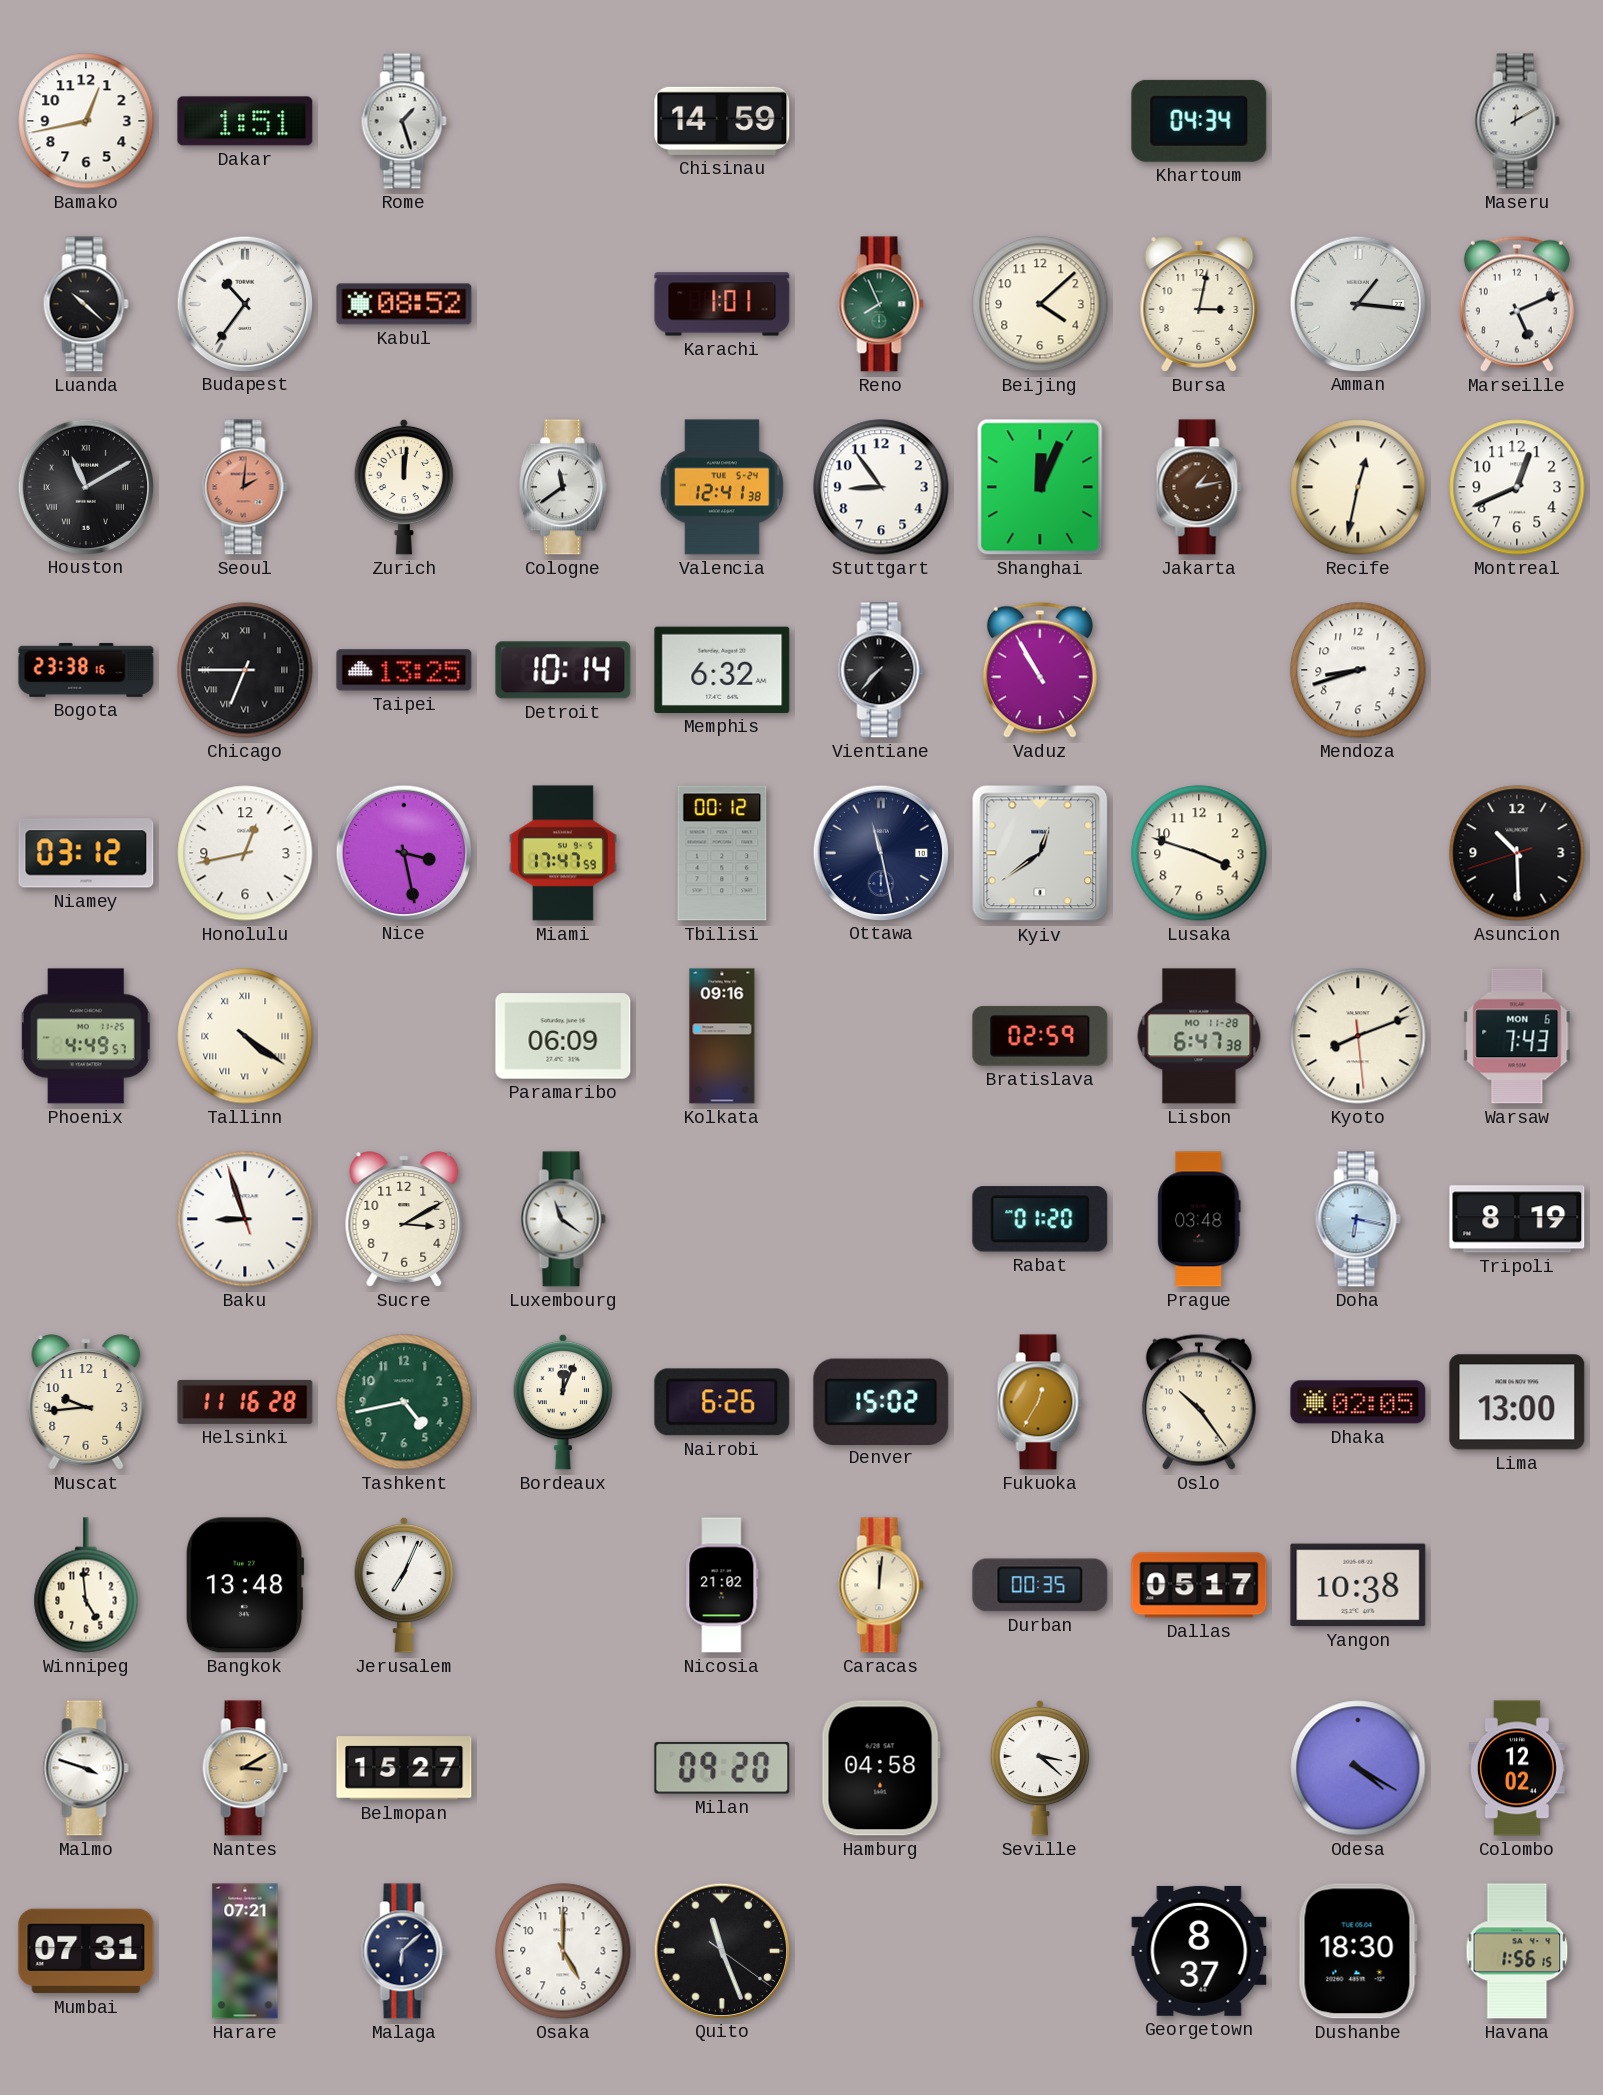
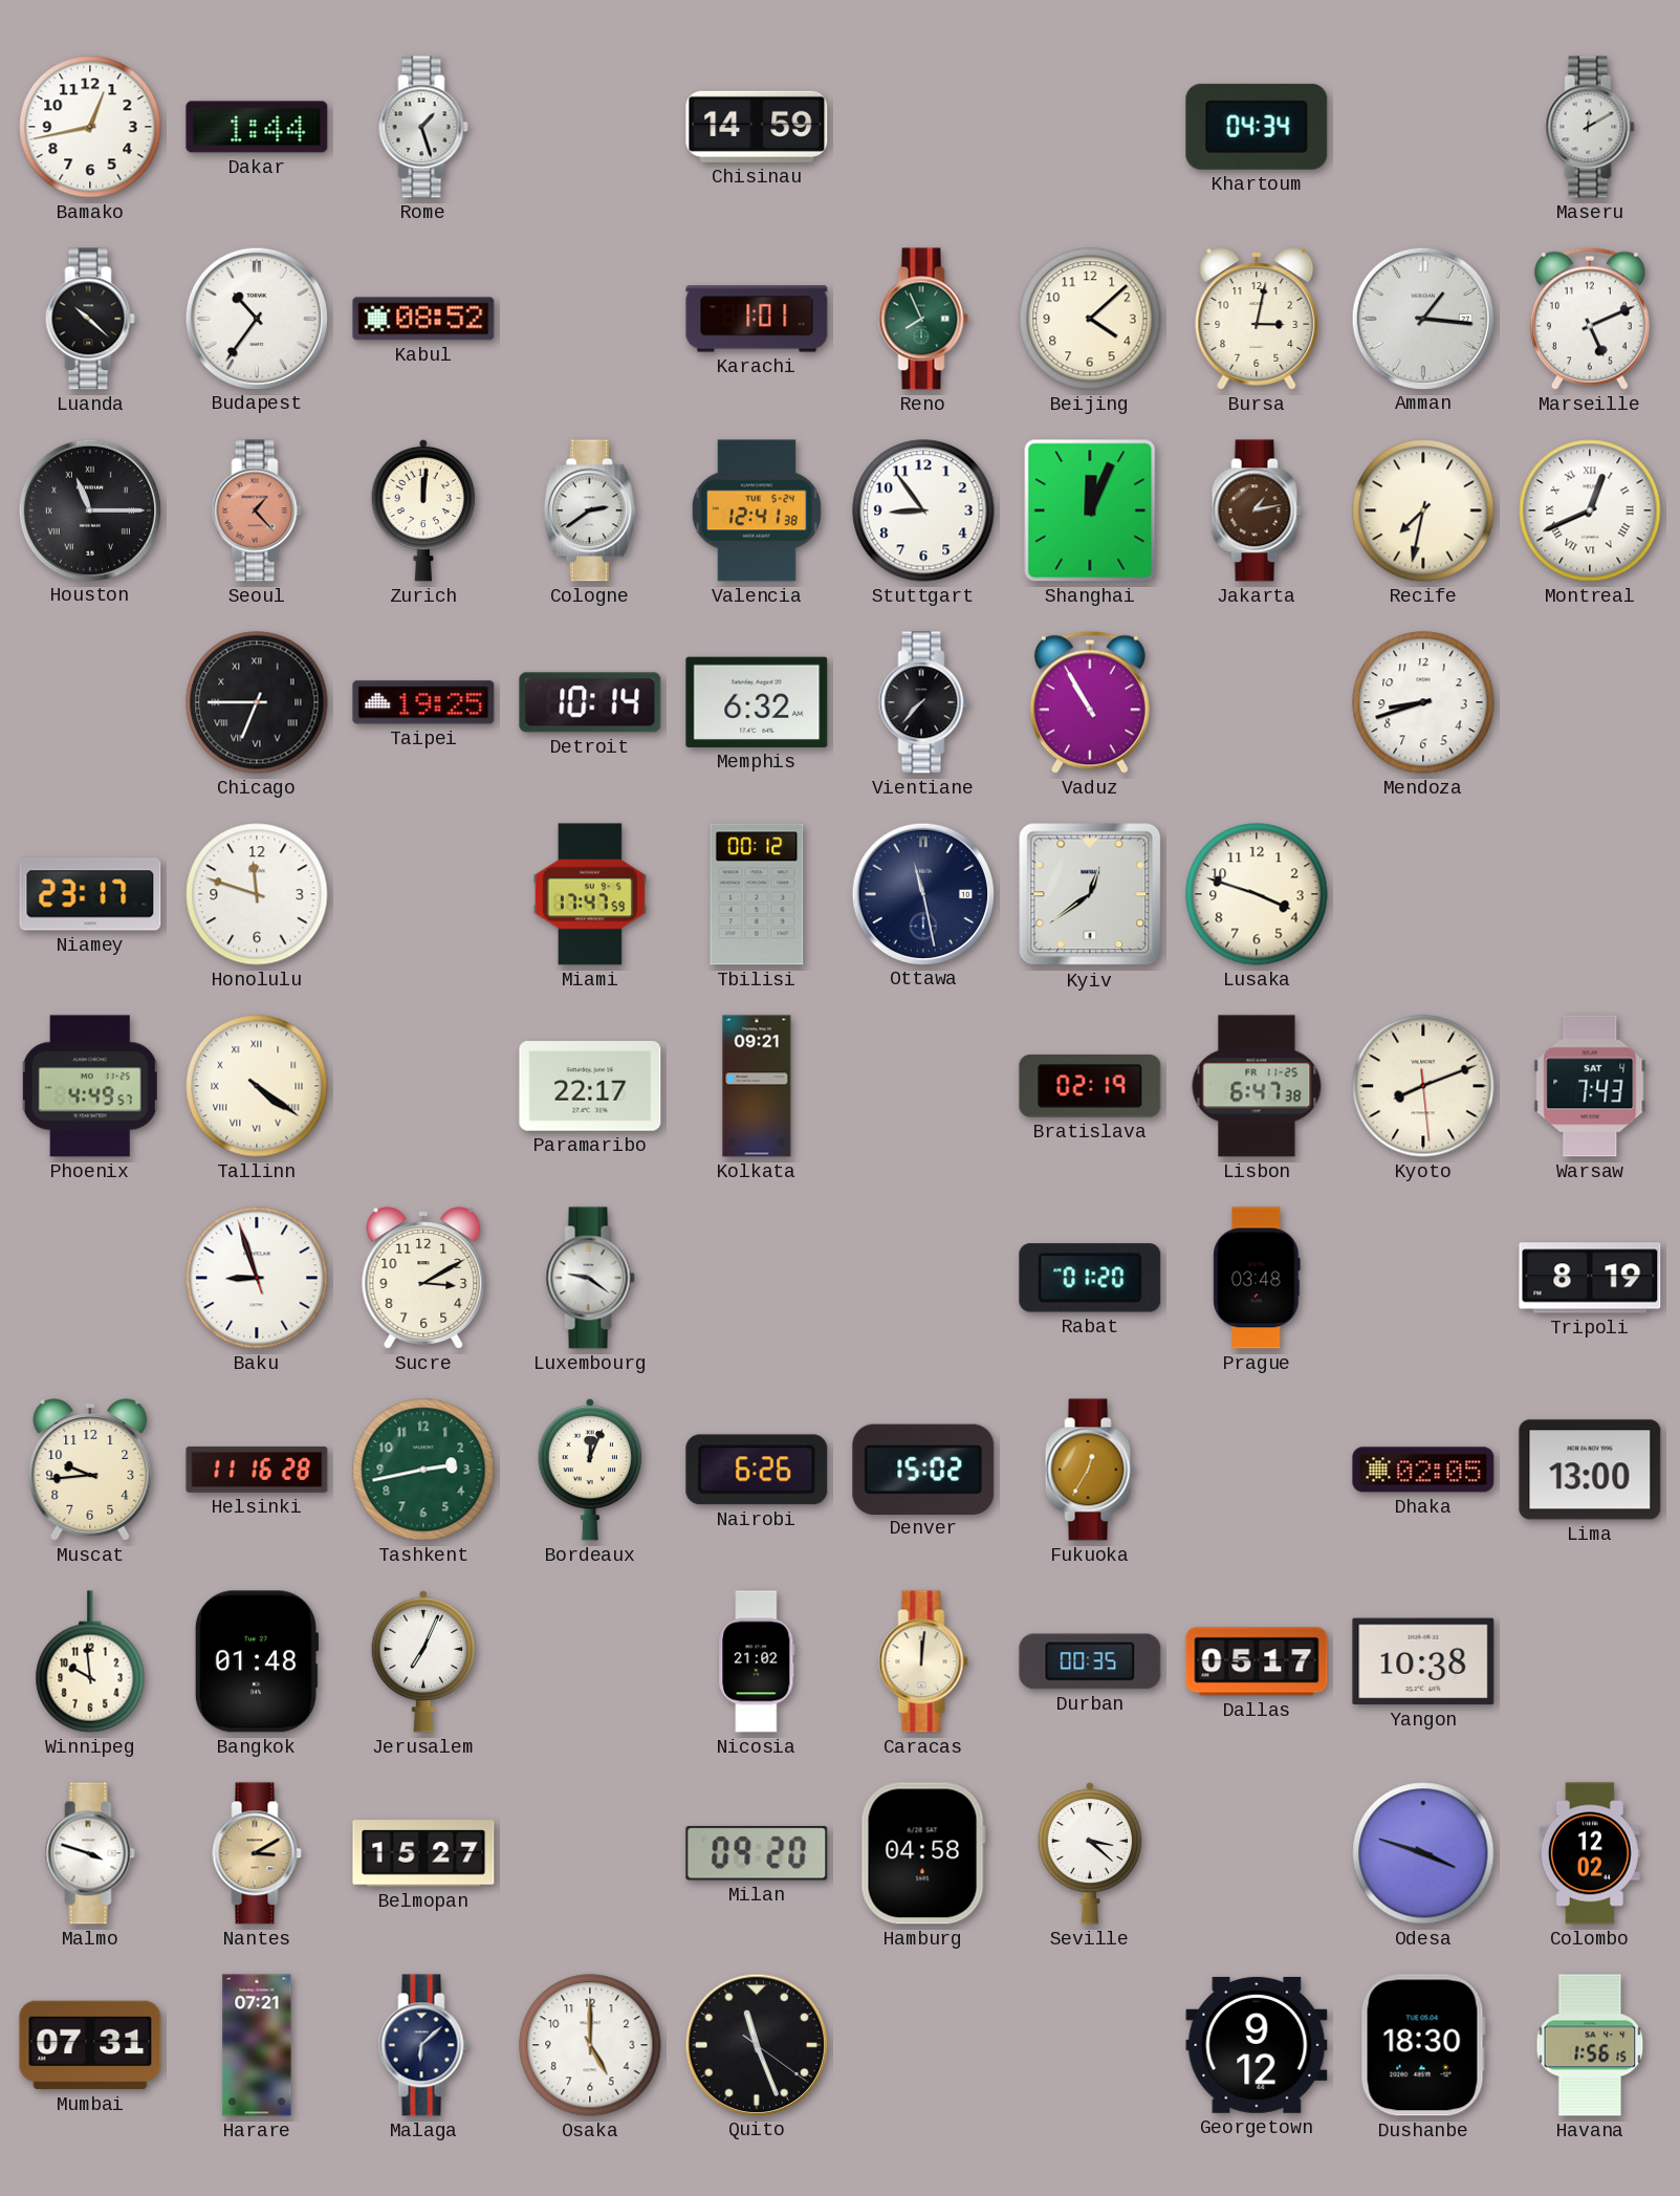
Dakar: 1:51 -> 1:44
Houston: 11:10 -> 11:15
Seoul: 2:01 -> 1:23
Cologne: 11:39 -> 2:39
Recife: 12:32 -> 7:32
Montreal numerals: Arabic -> Roman
Bogota: 23:38 -> none
Taipei: 13:25 -> 19:25
Niamey: 03:12 -> 23:17
Honolulu: 12:43 -> 11:48
Nice: 3:28 -> none
Asuncion: 10:29 -> none
Paramaribo: 06:09 -> 22:17
Kolkata: 09:16 -> 09:21
Bratislava: 02:59 -> 02:19
Lisbon date: MO 11-28 -> FR 11-25
Warsaw date: MON 6 -> SAT 4
Luxembourg: 11:21 -> 9:21
Doha: 6:17 -> none
Tashkent: 4:43 -> 2:43
Oslo: 10:24 -> none
Winnipeg: 4:59 -> 9:59
Bangkok: 13:48 -> 01:48
Odesa: 4:20 -> 3:48
Georgetown: 8:37 -> 9:12
